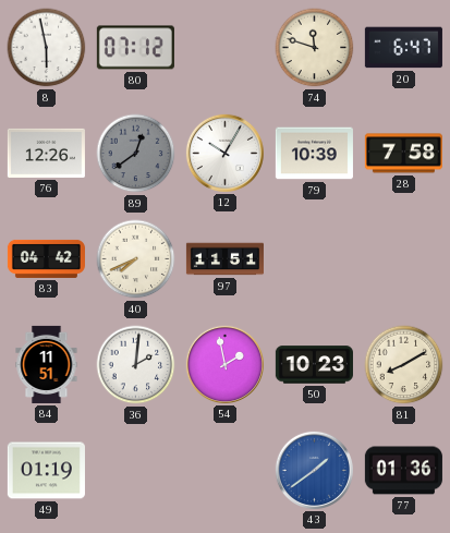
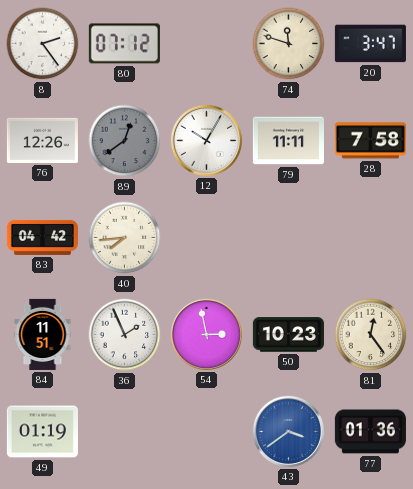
8: 5:58 -> 2:24
20: 6:47 -> 3:47
79: 10:39 -> 11:11
40: 7:41 -> 7:44
97: 11:51 -> none
36: 2:01 -> 1:56
54: 1:58 -> 2:58
81: 8:10 -> 12:24
43: 1:39 -> 3:39
